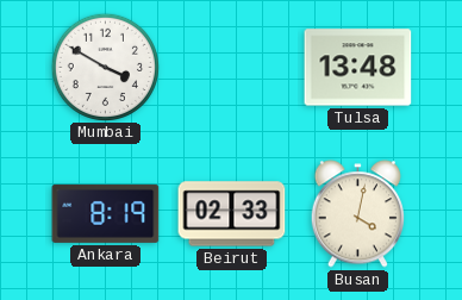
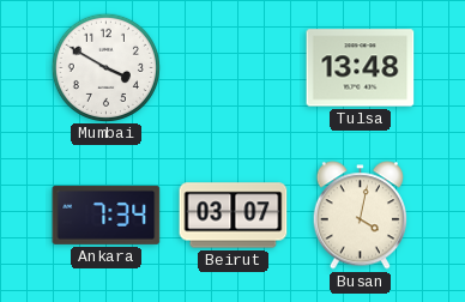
Ankara: 8:19 -> 7:34
Beirut: 02:33 -> 03:07
